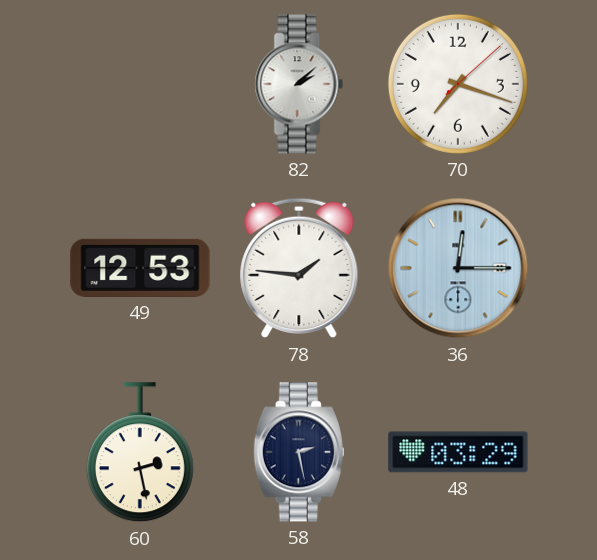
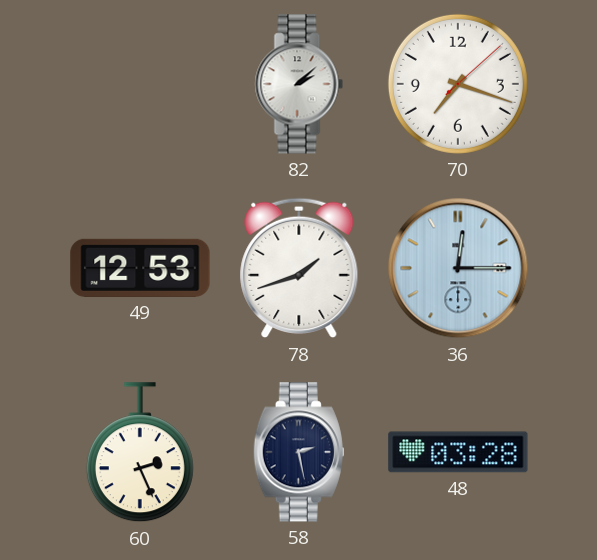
78: 1:46 -> 1:42
60: 2:28 -> 2:26
48: 03:29 -> 03:28
